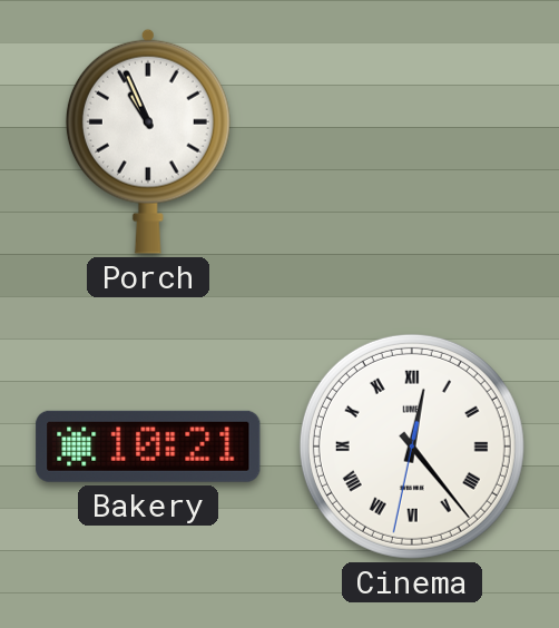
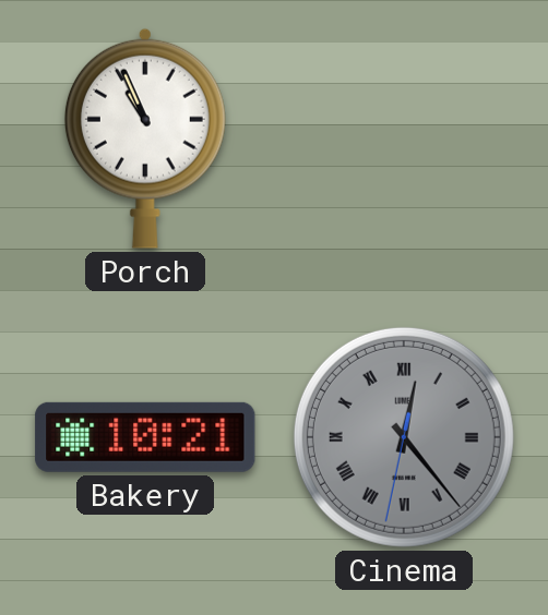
Cinema dial: white -> grey
